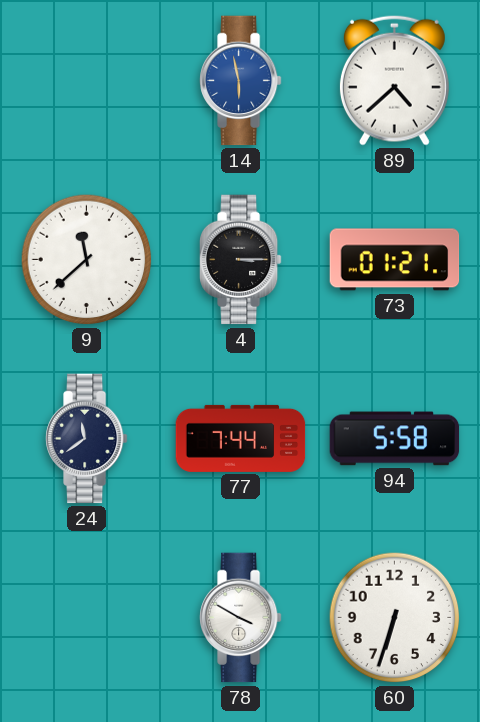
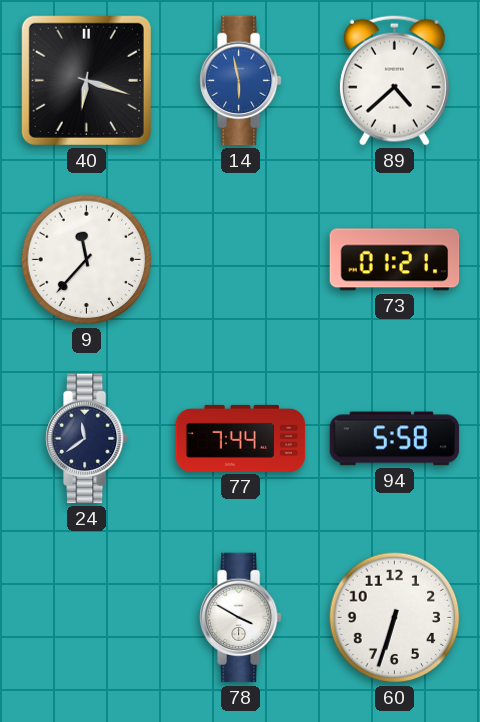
40: none -> 6:18
9: 11:38 -> 11:37
4: 3:15 -> none
